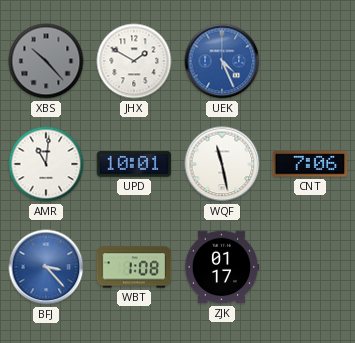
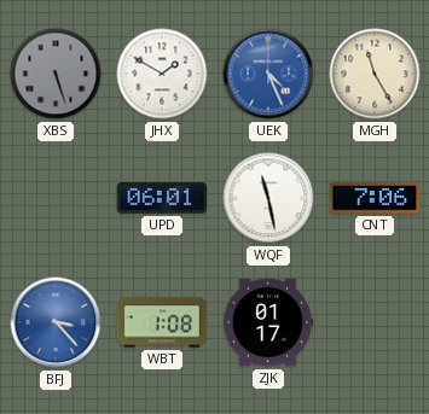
XBS: 10:23 -> 5:27
MGH: none -> 11:25
AMR: 11:01 -> none
UPD: 10:01 -> 06:01
